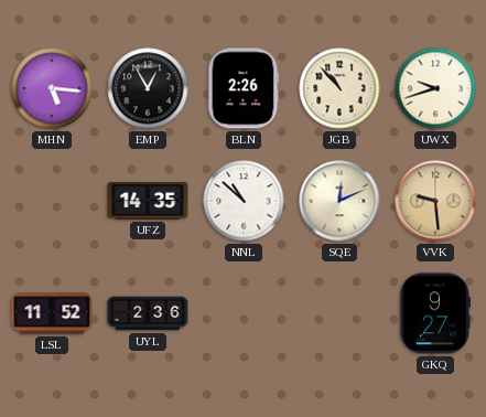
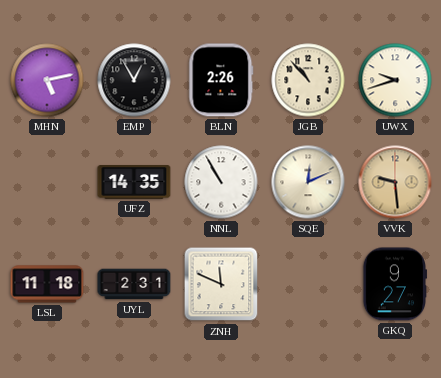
MHN: 5:16 -> 5:13
NNL: 10:52 -> 10:55
LSL: 11:52 -> 11:18
UYL: 2:36 -> 2:31
ZNH: none -> 11:49
